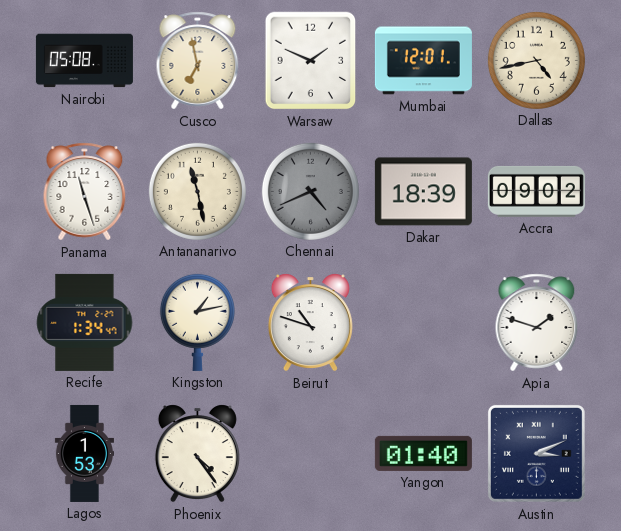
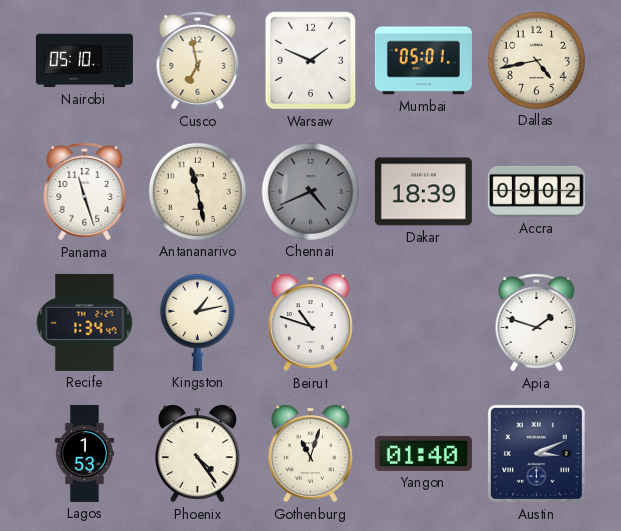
Nairobi: 05:08 -> 05:10
Mumbai: 12:01 -> 05:01
Gothenburg: none -> 11:03
